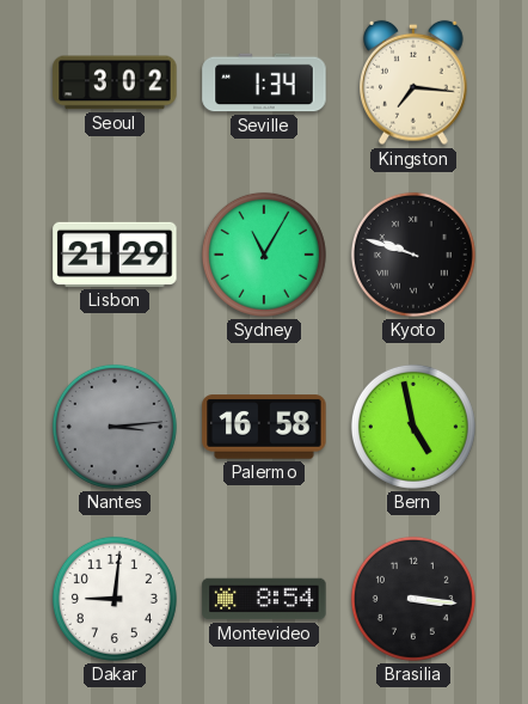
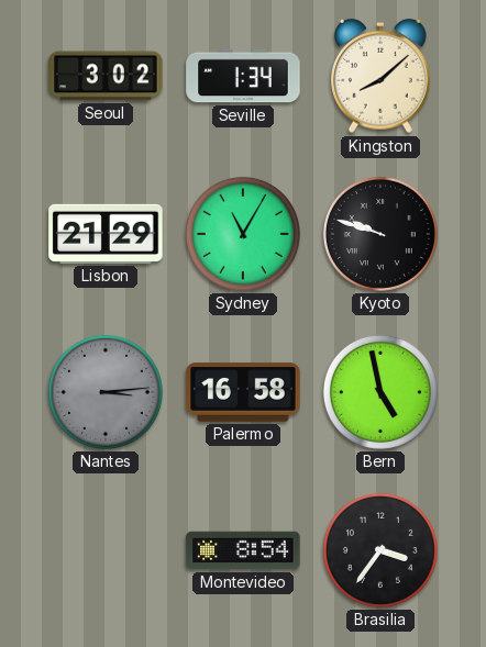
Kingston: 7:16 -> 8:08
Dakar: 9:01 -> none
Brasilia: 3:16 -> 3:36
